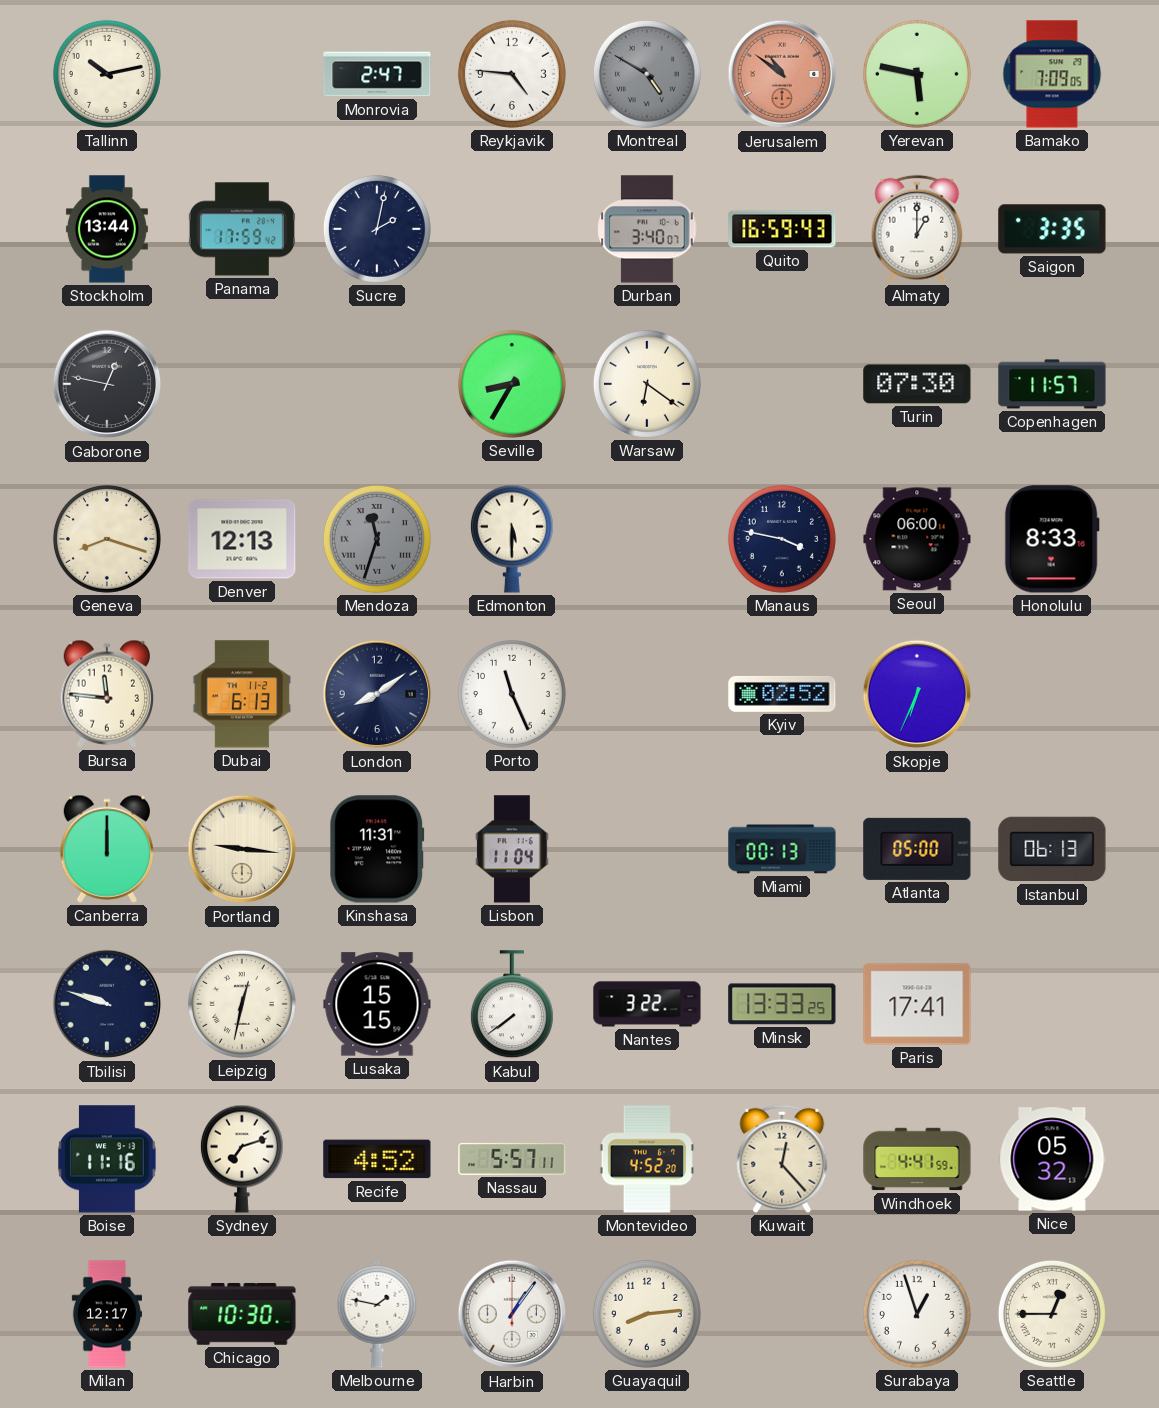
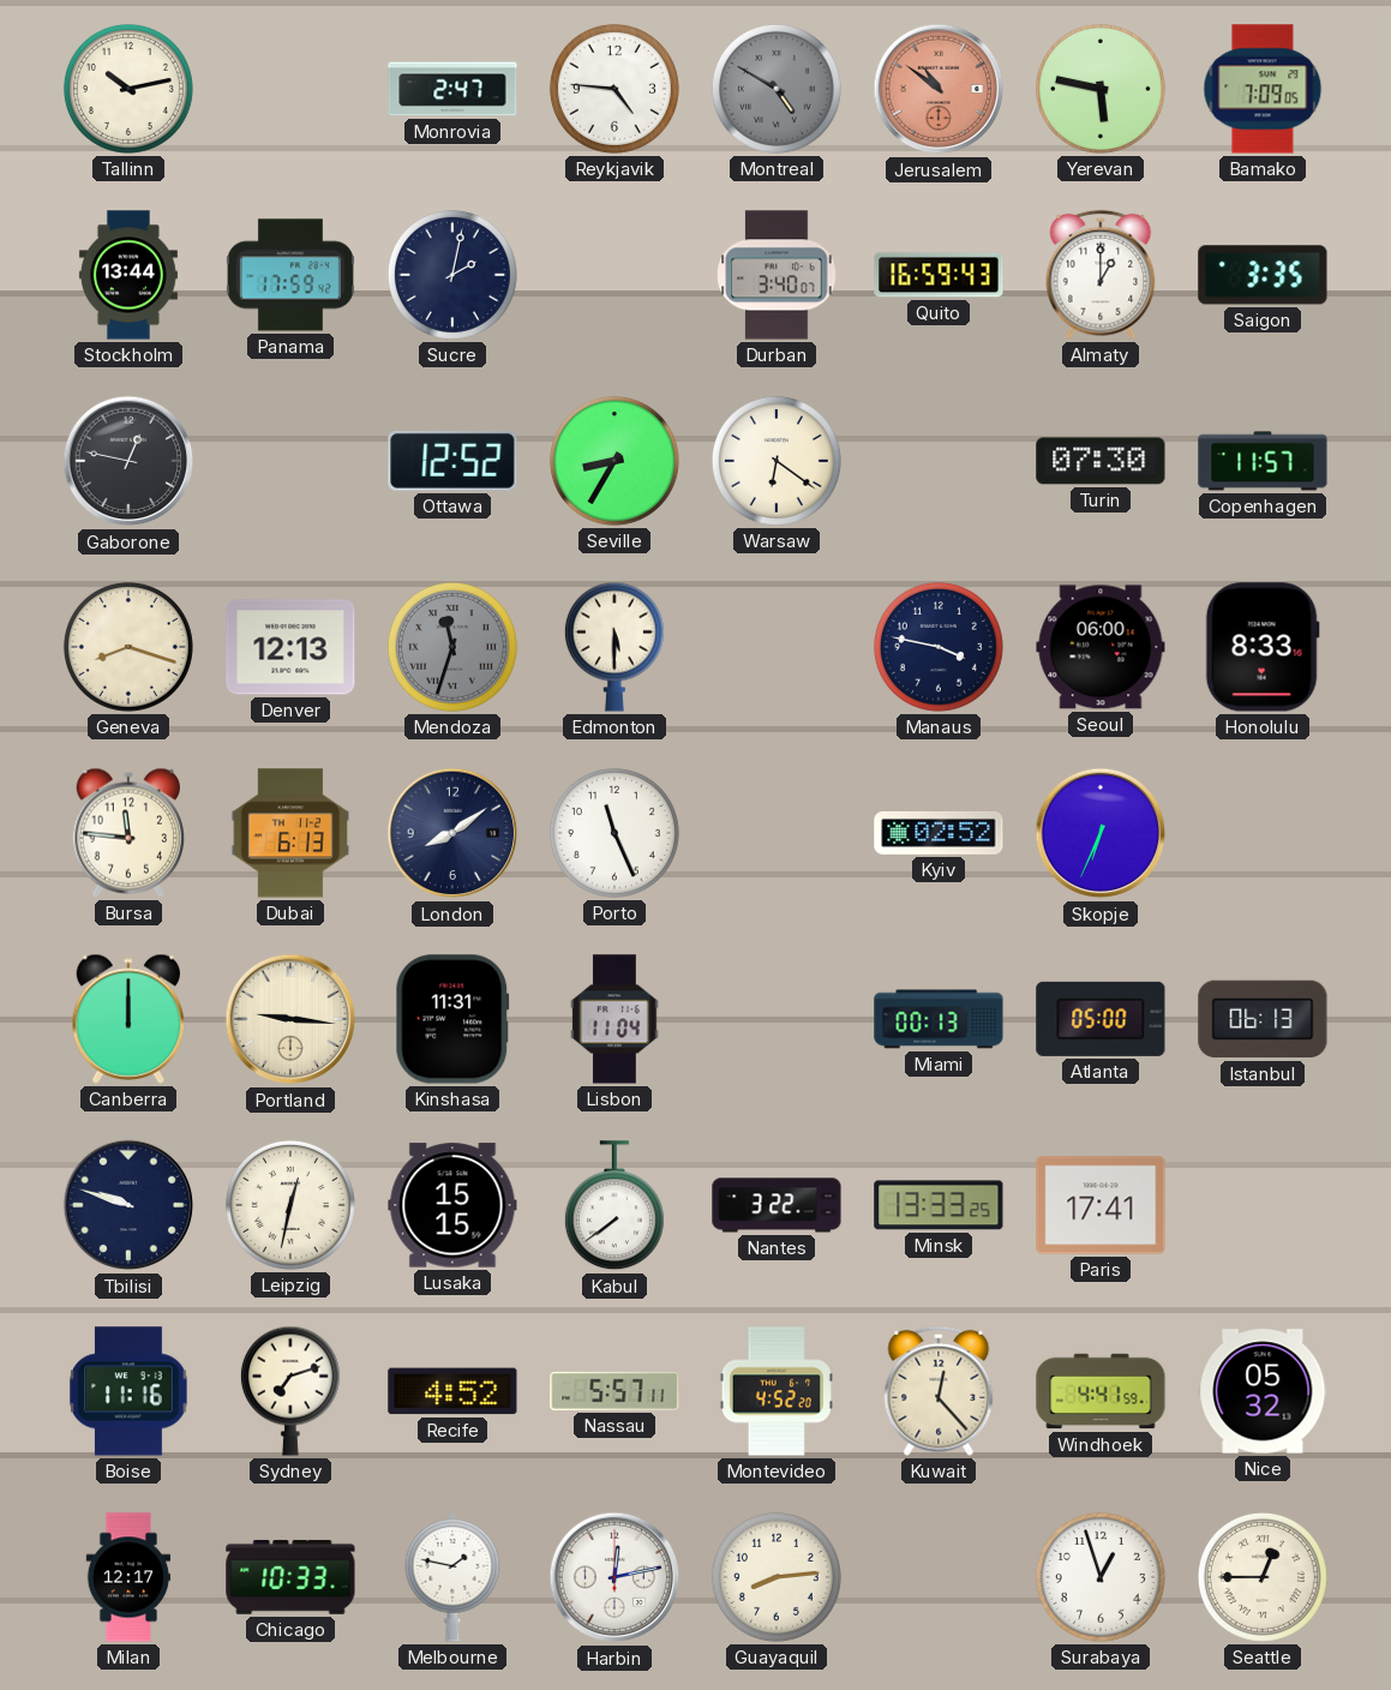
Ottawa: none -> 12:52
Chicago: 10:30 -> 10:33
Harbin: 1:06 -> 12:13
